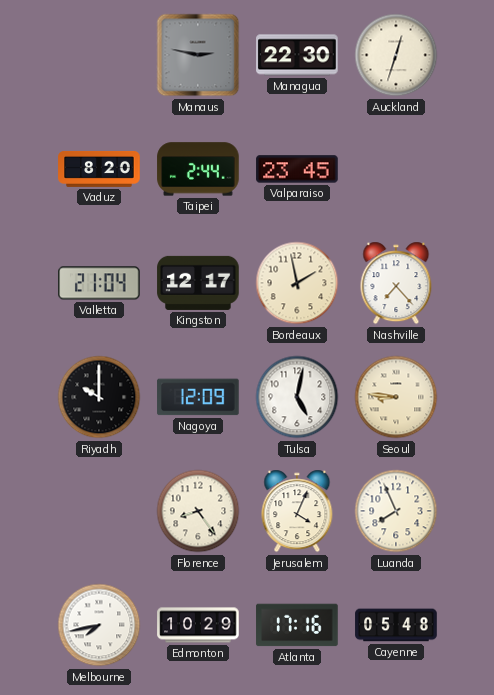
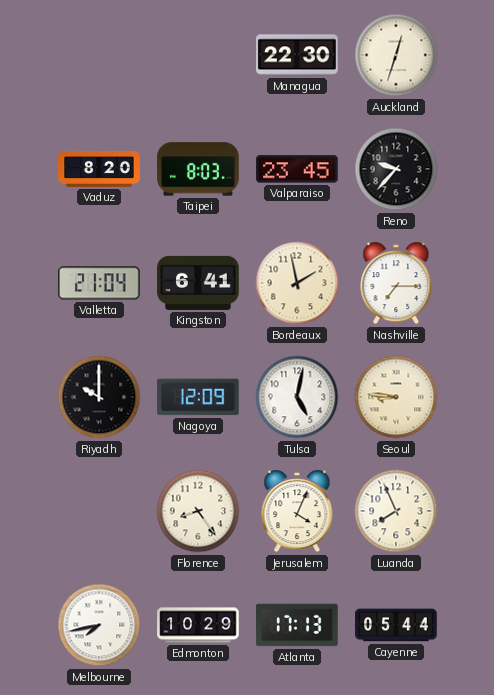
Manaus: 2:47 -> none
Taipei: 2:44 -> 8:03
Reno: none -> 9:37
Kingston: 12:17 -> 6:41
Nashville: 7:23 -> 7:15
Atlanta: 17:16 -> 17:13
Cayenne: 05:48 -> 05:44
